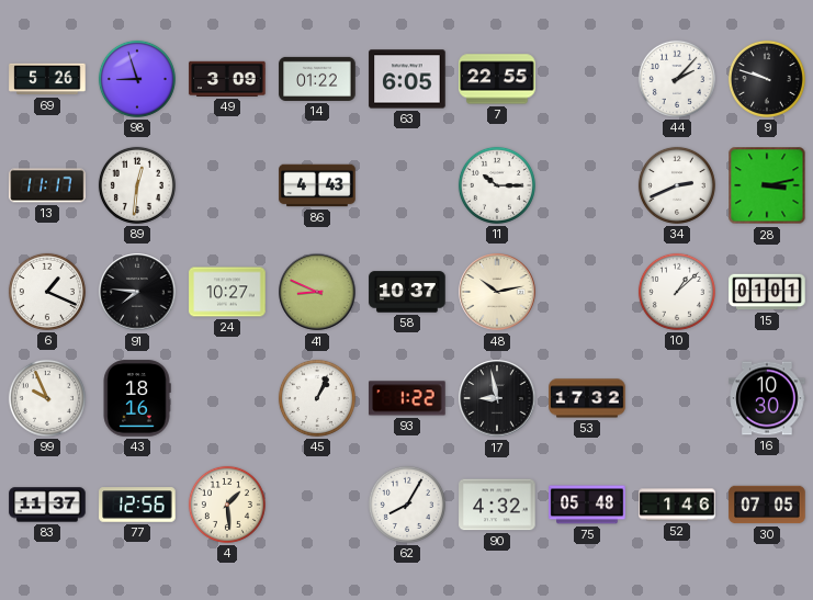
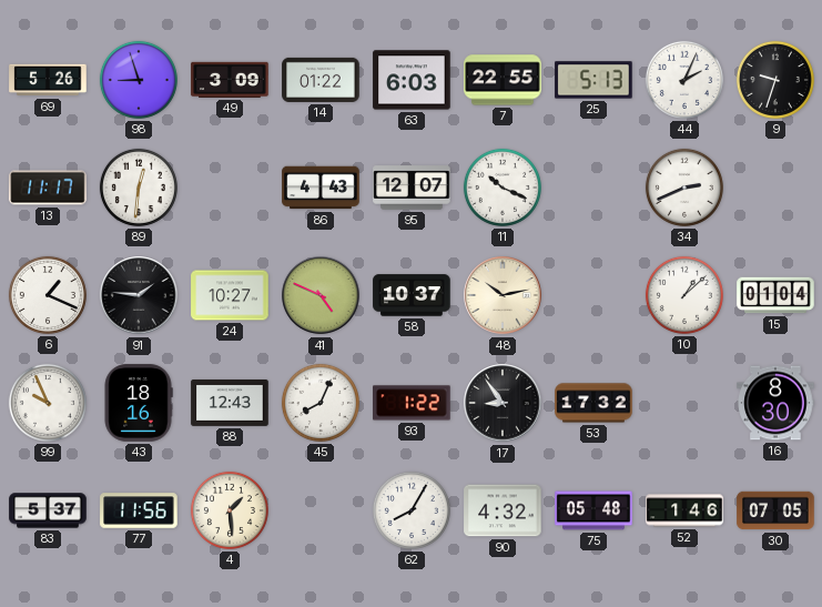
63: 6:05 -> 6:03
25: none -> 5:13
44: 2:07 -> 2:04
9: 9:48 -> 9:33
95: none -> 12:07
11: 10:15 -> 10:19
28: 3:13 -> none
91: 7:46 -> 1:46
41: 8:49 -> 4:49
15: 01:01 -> 01:04
88: none -> 12:43
45: 1:04 -> 8:04
17: 8:58 -> 8:54
16: 10:30 -> 8:30
83: 11:37 -> 5:37
77: 12:56 -> 11:56
